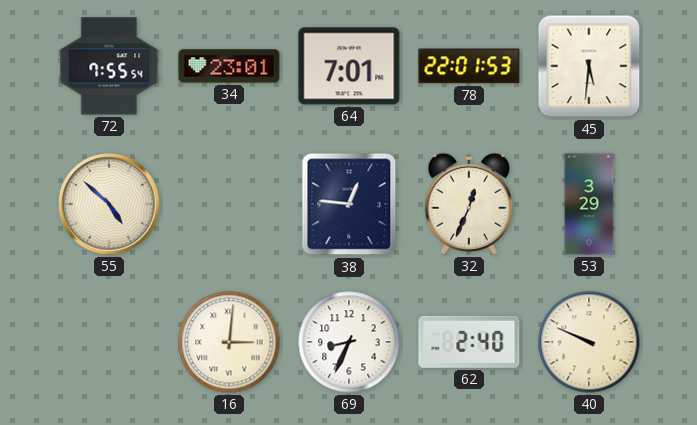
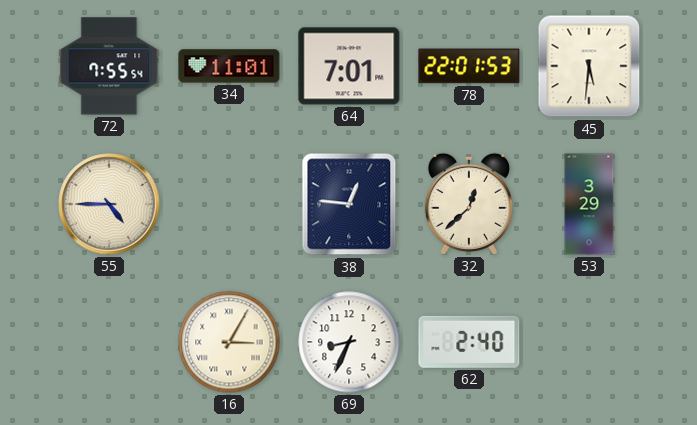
34: 23:01 -> 11:01
55: 4:52 -> 4:45
32: 12:34 -> 12:38
16: 3:01 -> 3:05
40: 9:49 -> none
